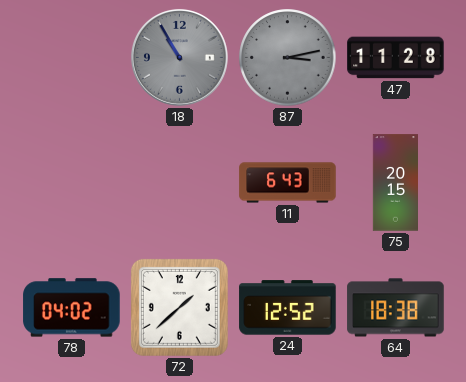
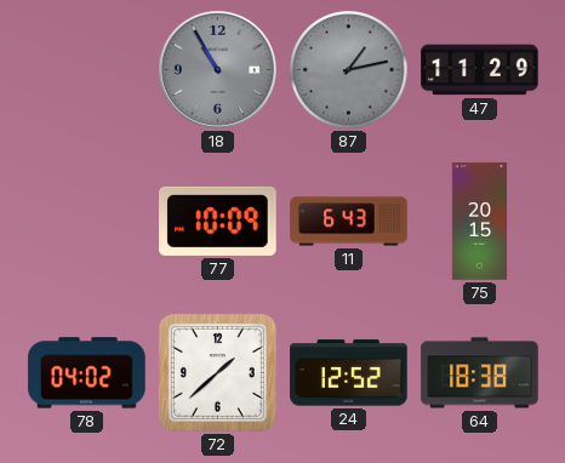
87: 3:13 -> 1:13
47: 11:28 -> 11:29
77: none -> 10:09
